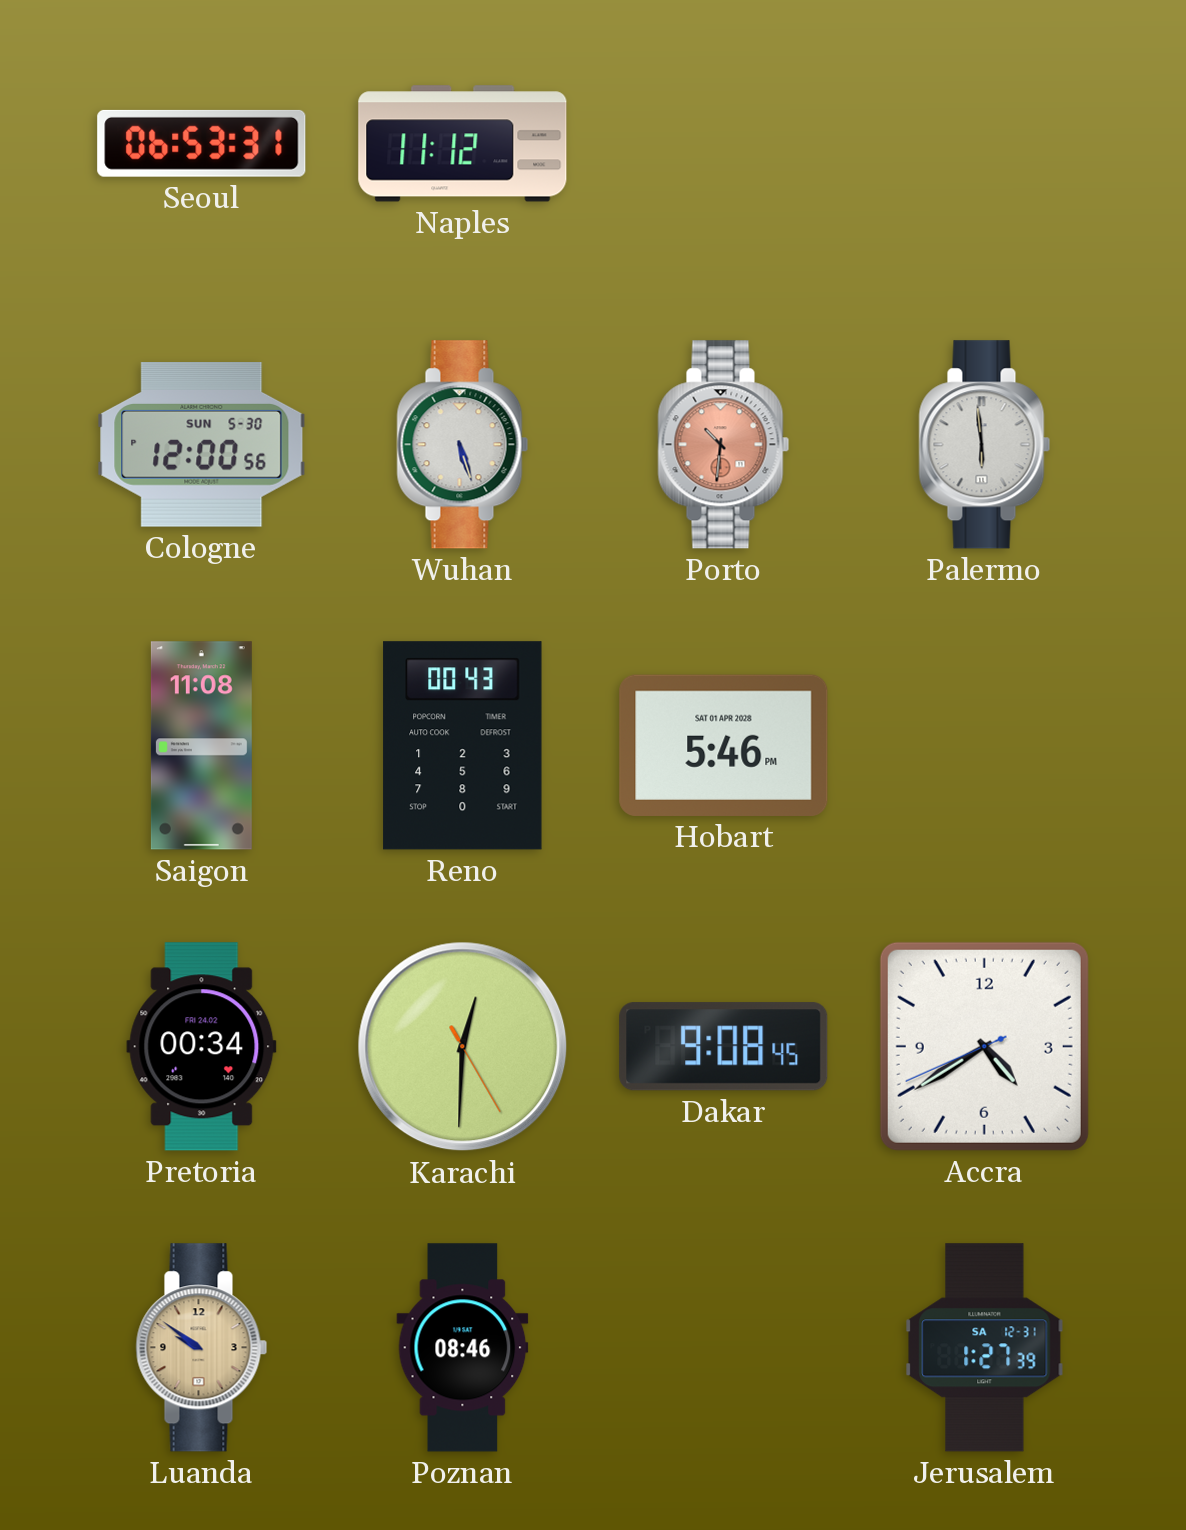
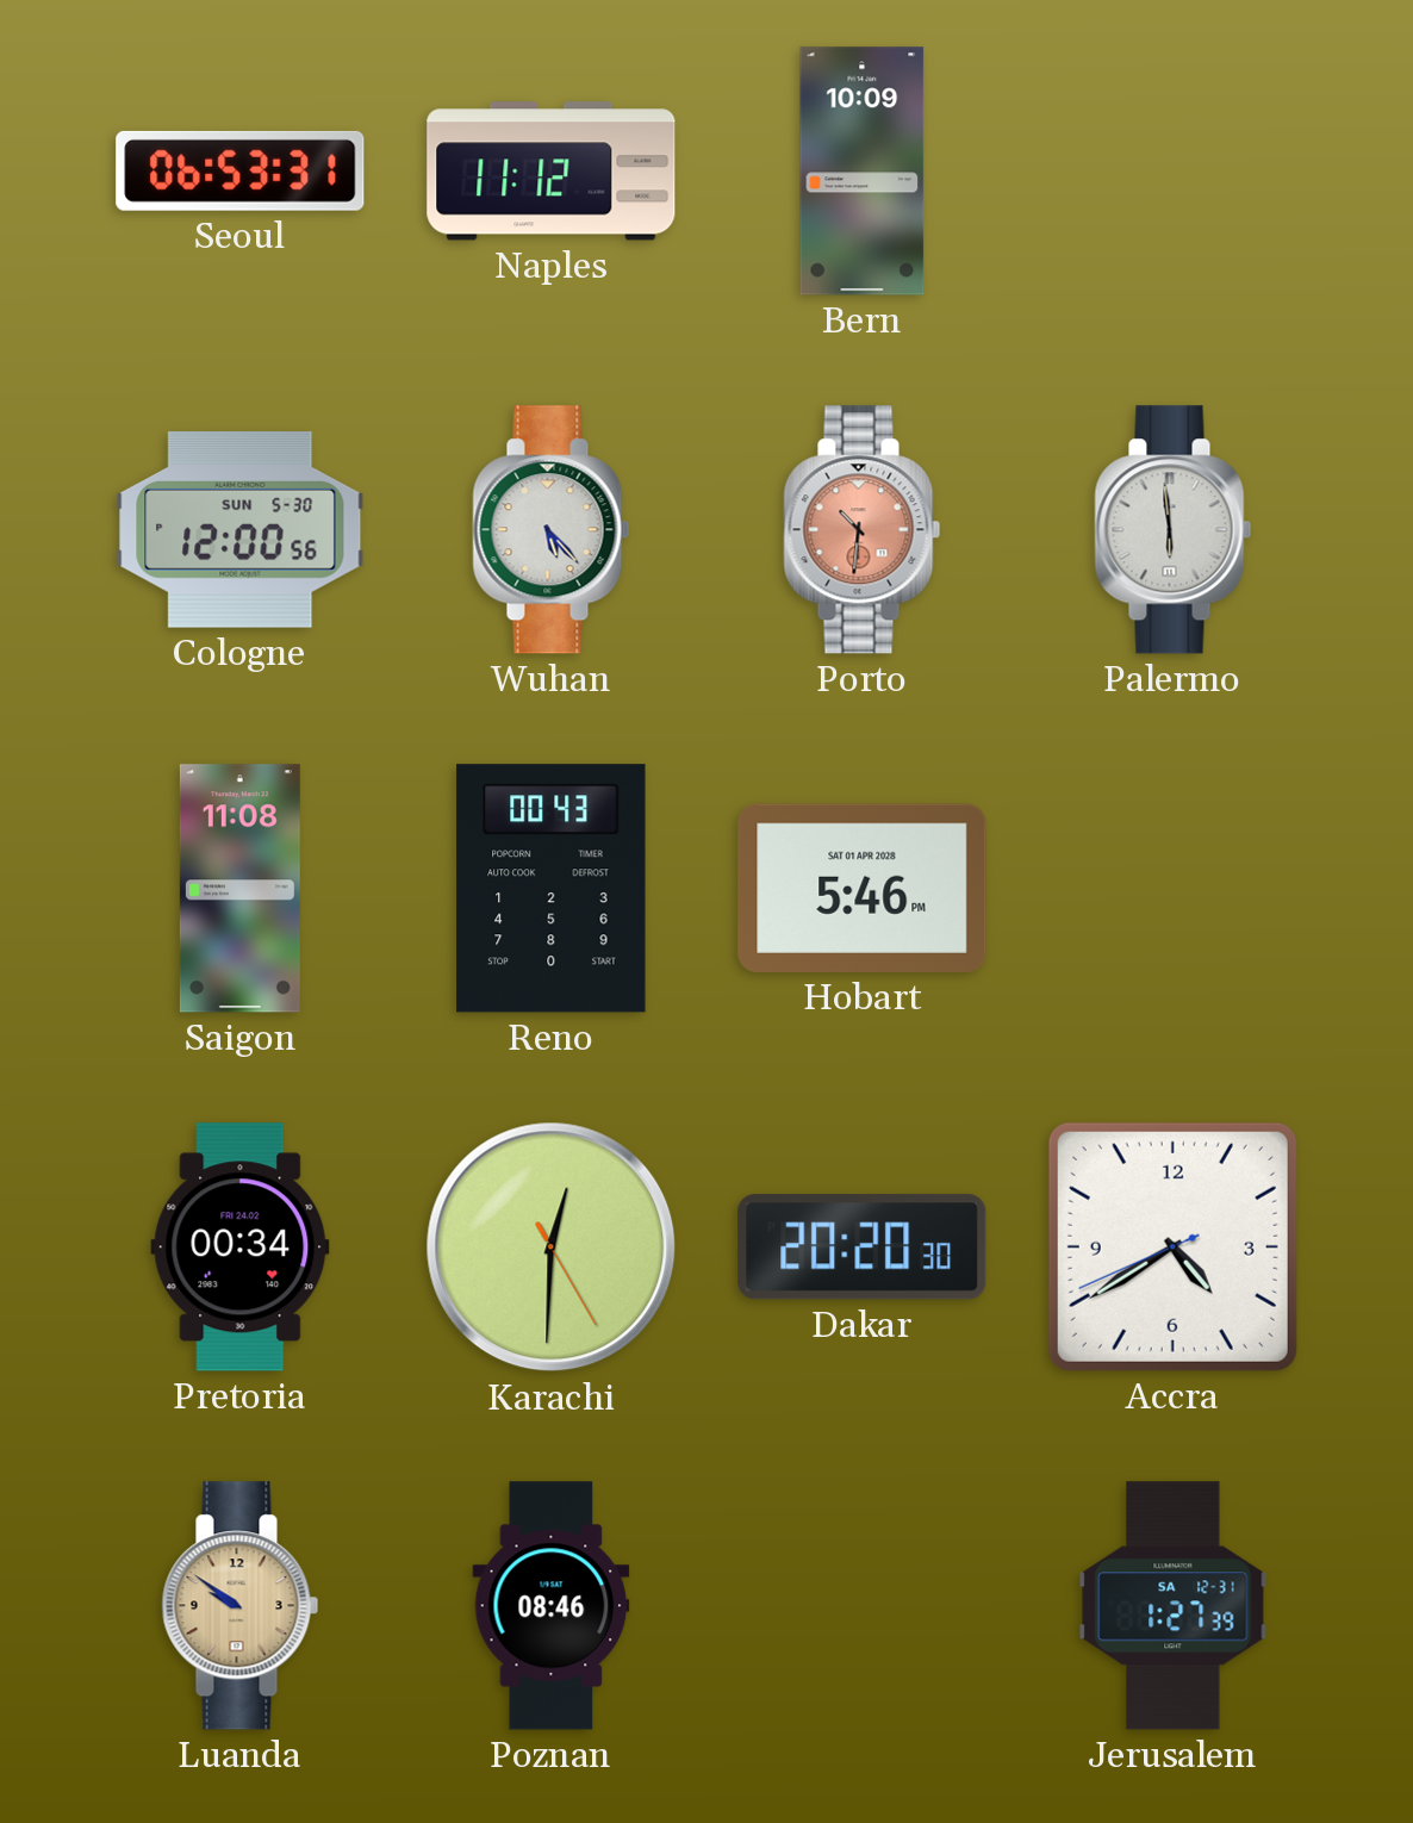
Bern: none -> 10:09
Wuhan: 5:27 -> 5:23
Dakar: 9:08 -> 20:20
